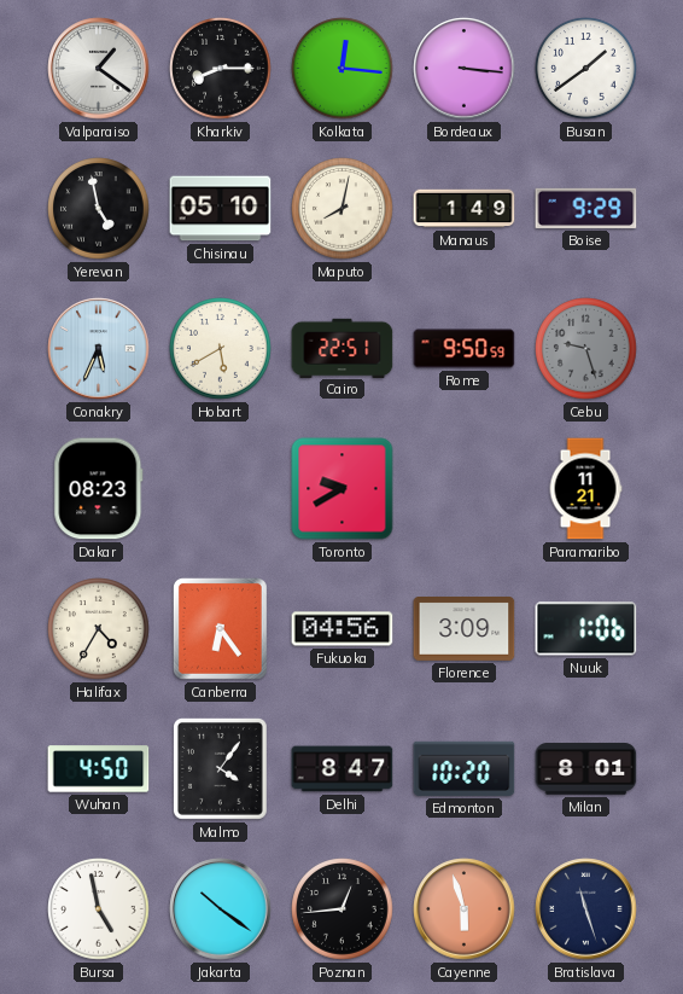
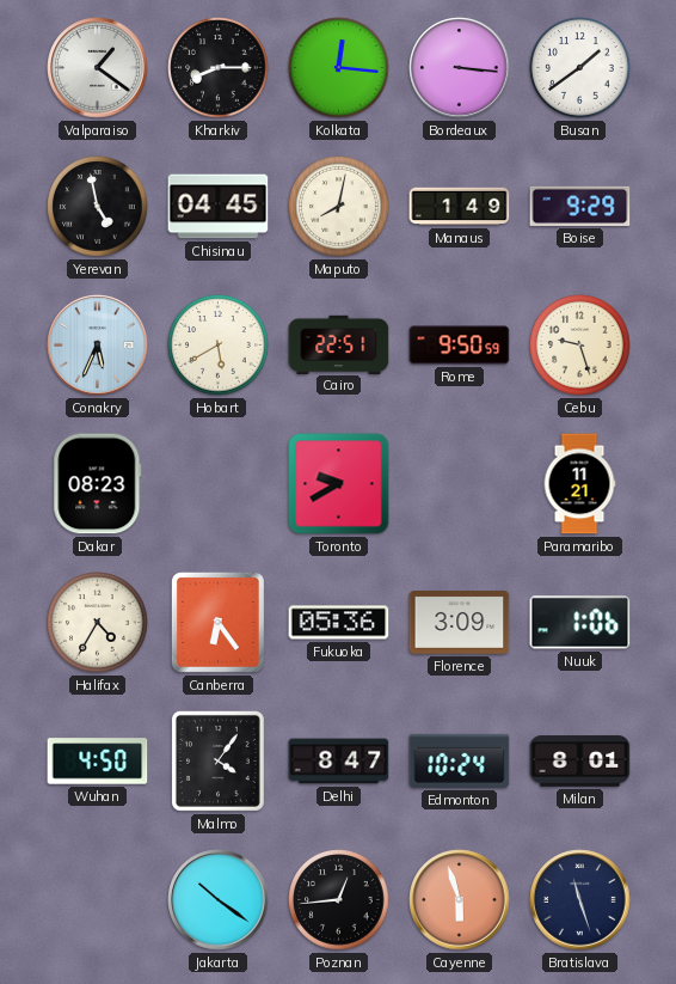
Chisinau: 05:10 -> 04:45
Cebu dial: grey -> cream
Fukuoka: 04:56 -> 05:36
Edmonton: 10:20 -> 10:24
Bursa: 4:58 -> none
